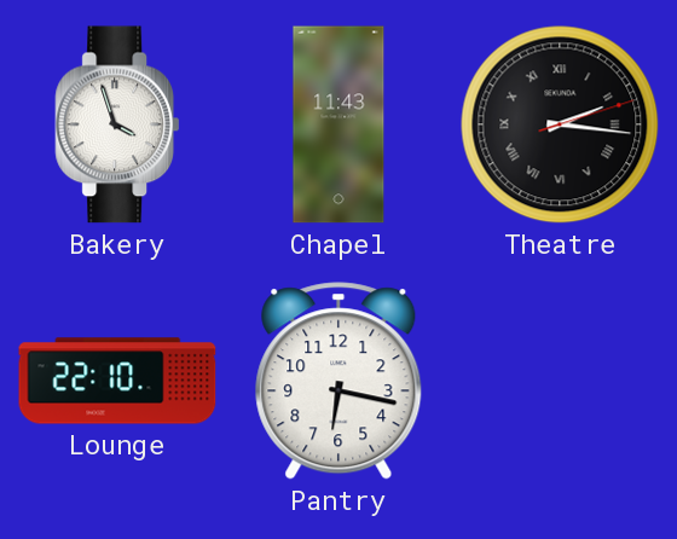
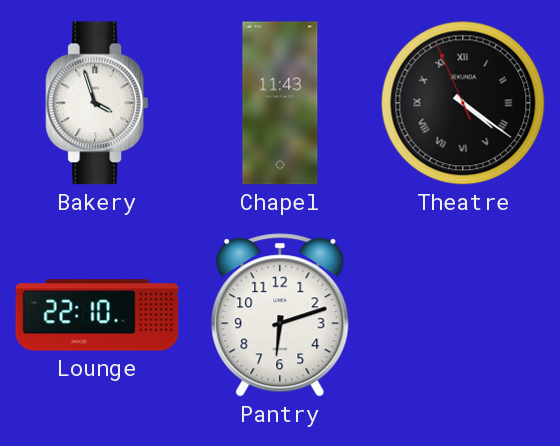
Theatre: 2:16 -> 4:20
Pantry: 6:17 -> 6:12
